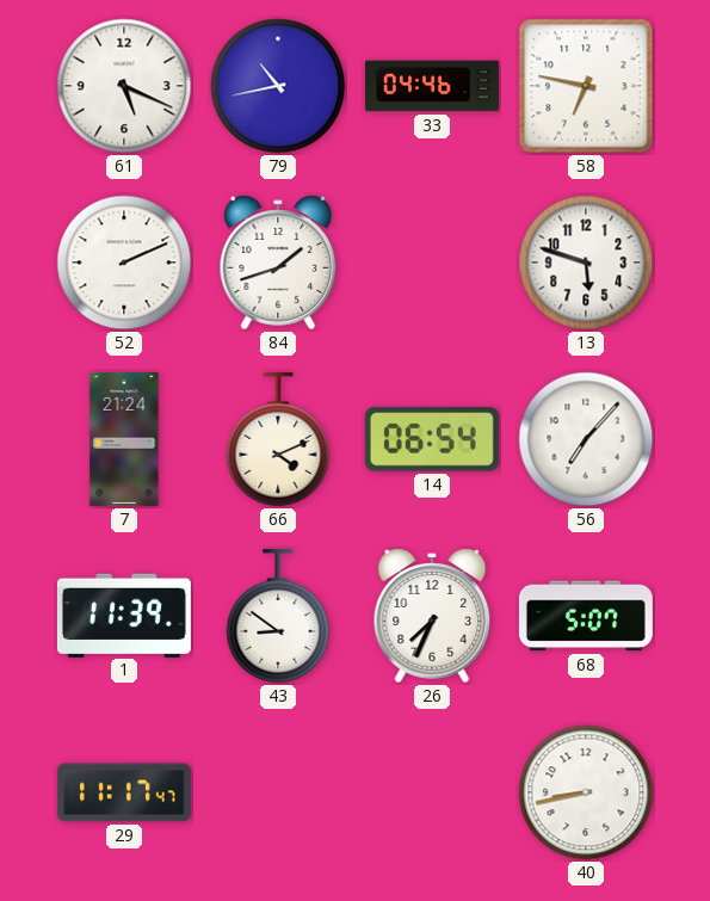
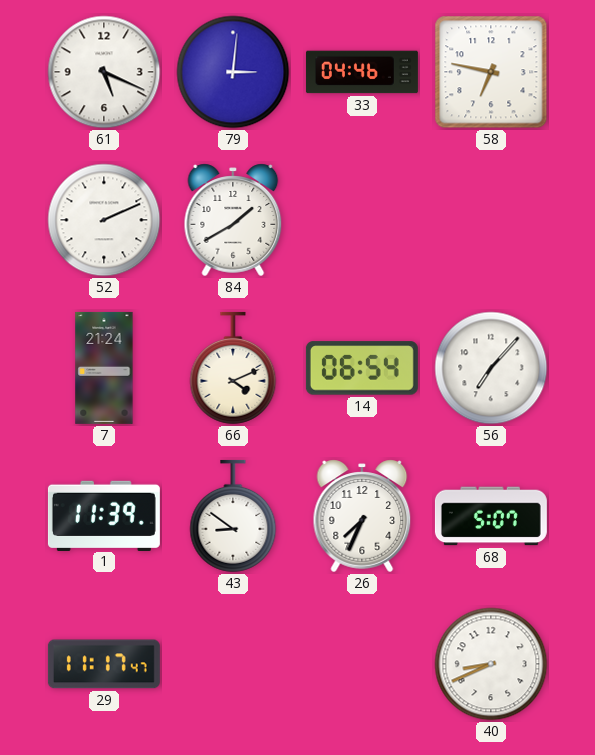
79: 10:43 -> 3:01
84: 1:42 -> 1:40
13: 5:48 -> none
40: 8:43 -> 8:41
